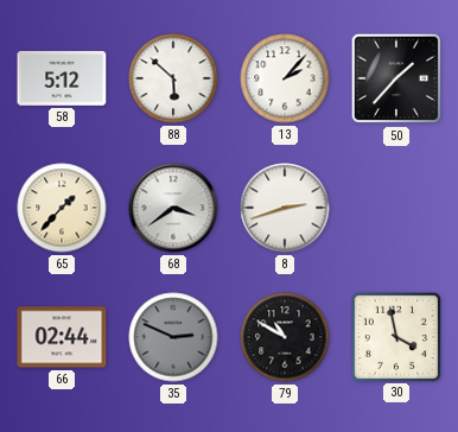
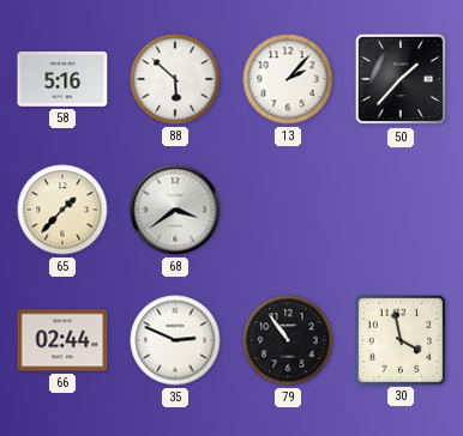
58: 5:12 -> 5:16
8: 2:42 -> none
35 dial: grey -> white
79: 10:50 -> 10:54
